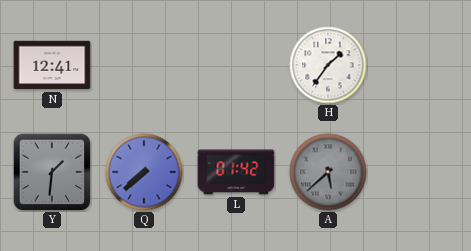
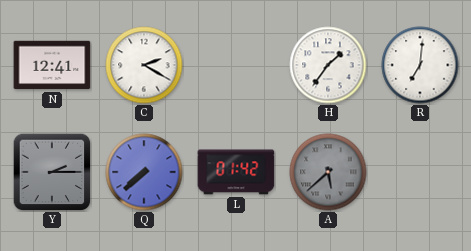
C: none -> 2:20
R: none -> 7:01
Y: 1:31 -> 2:15
